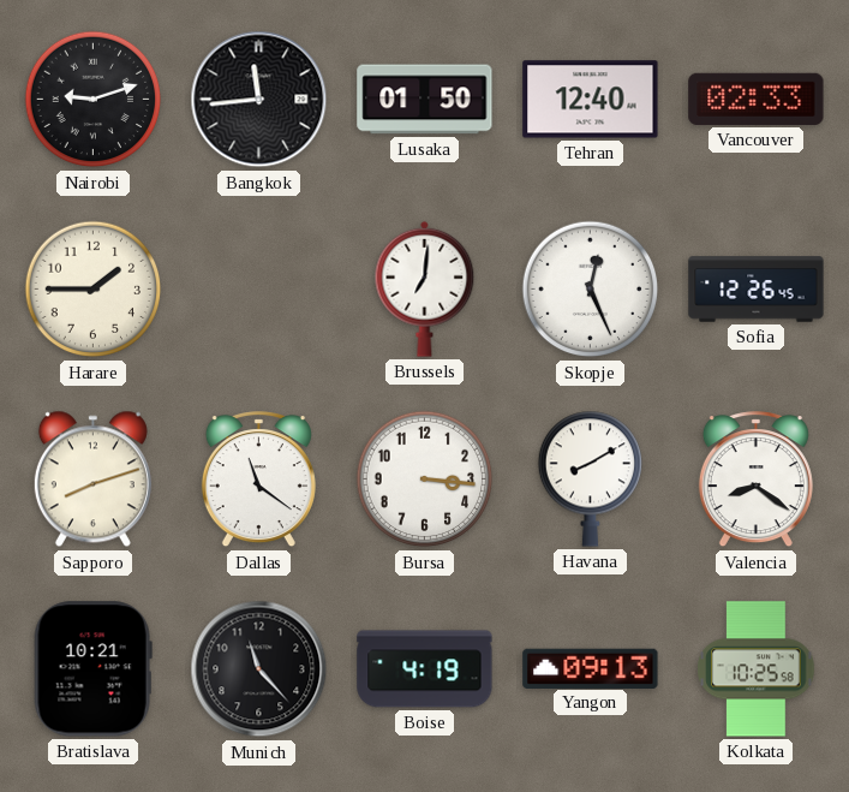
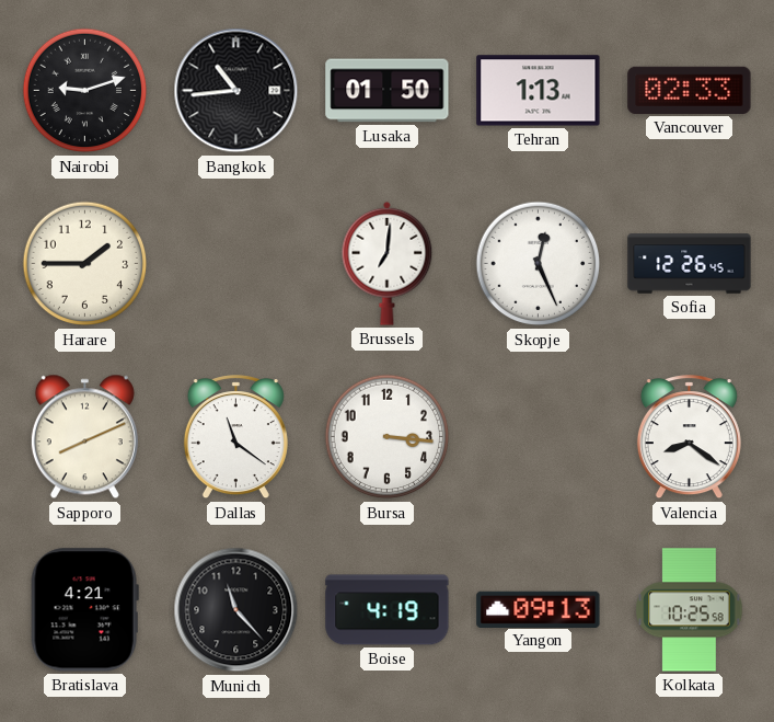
Bangkok: 11:44 -> 10:44
Tehran: 12:40 -> 1:13
Sapporo: 8:12 -> 8:11
Havana: 8:10 -> none
Bratislava: 10:21 -> 4:21
